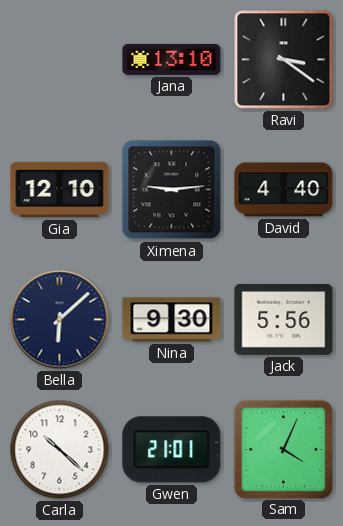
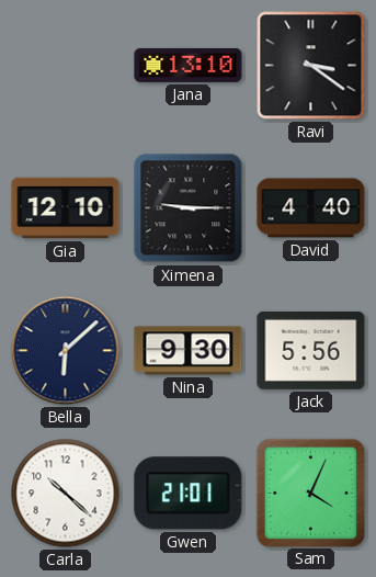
Ximena: 9:14 -> 9:15
